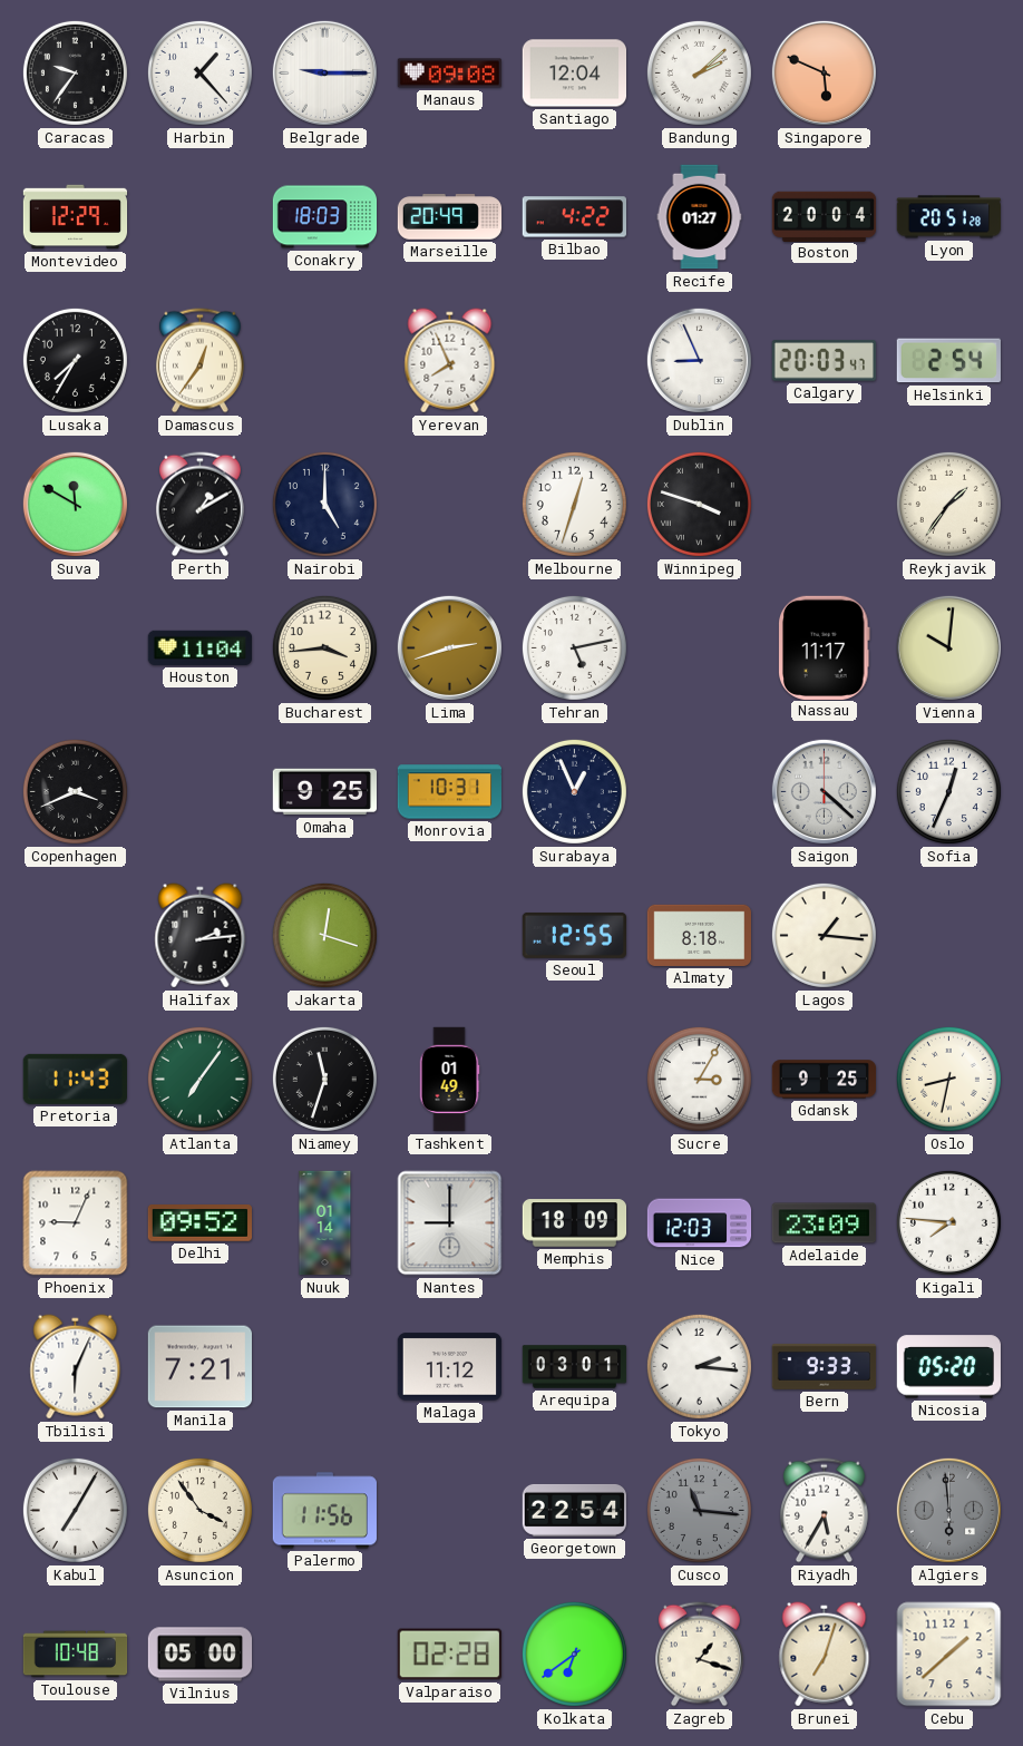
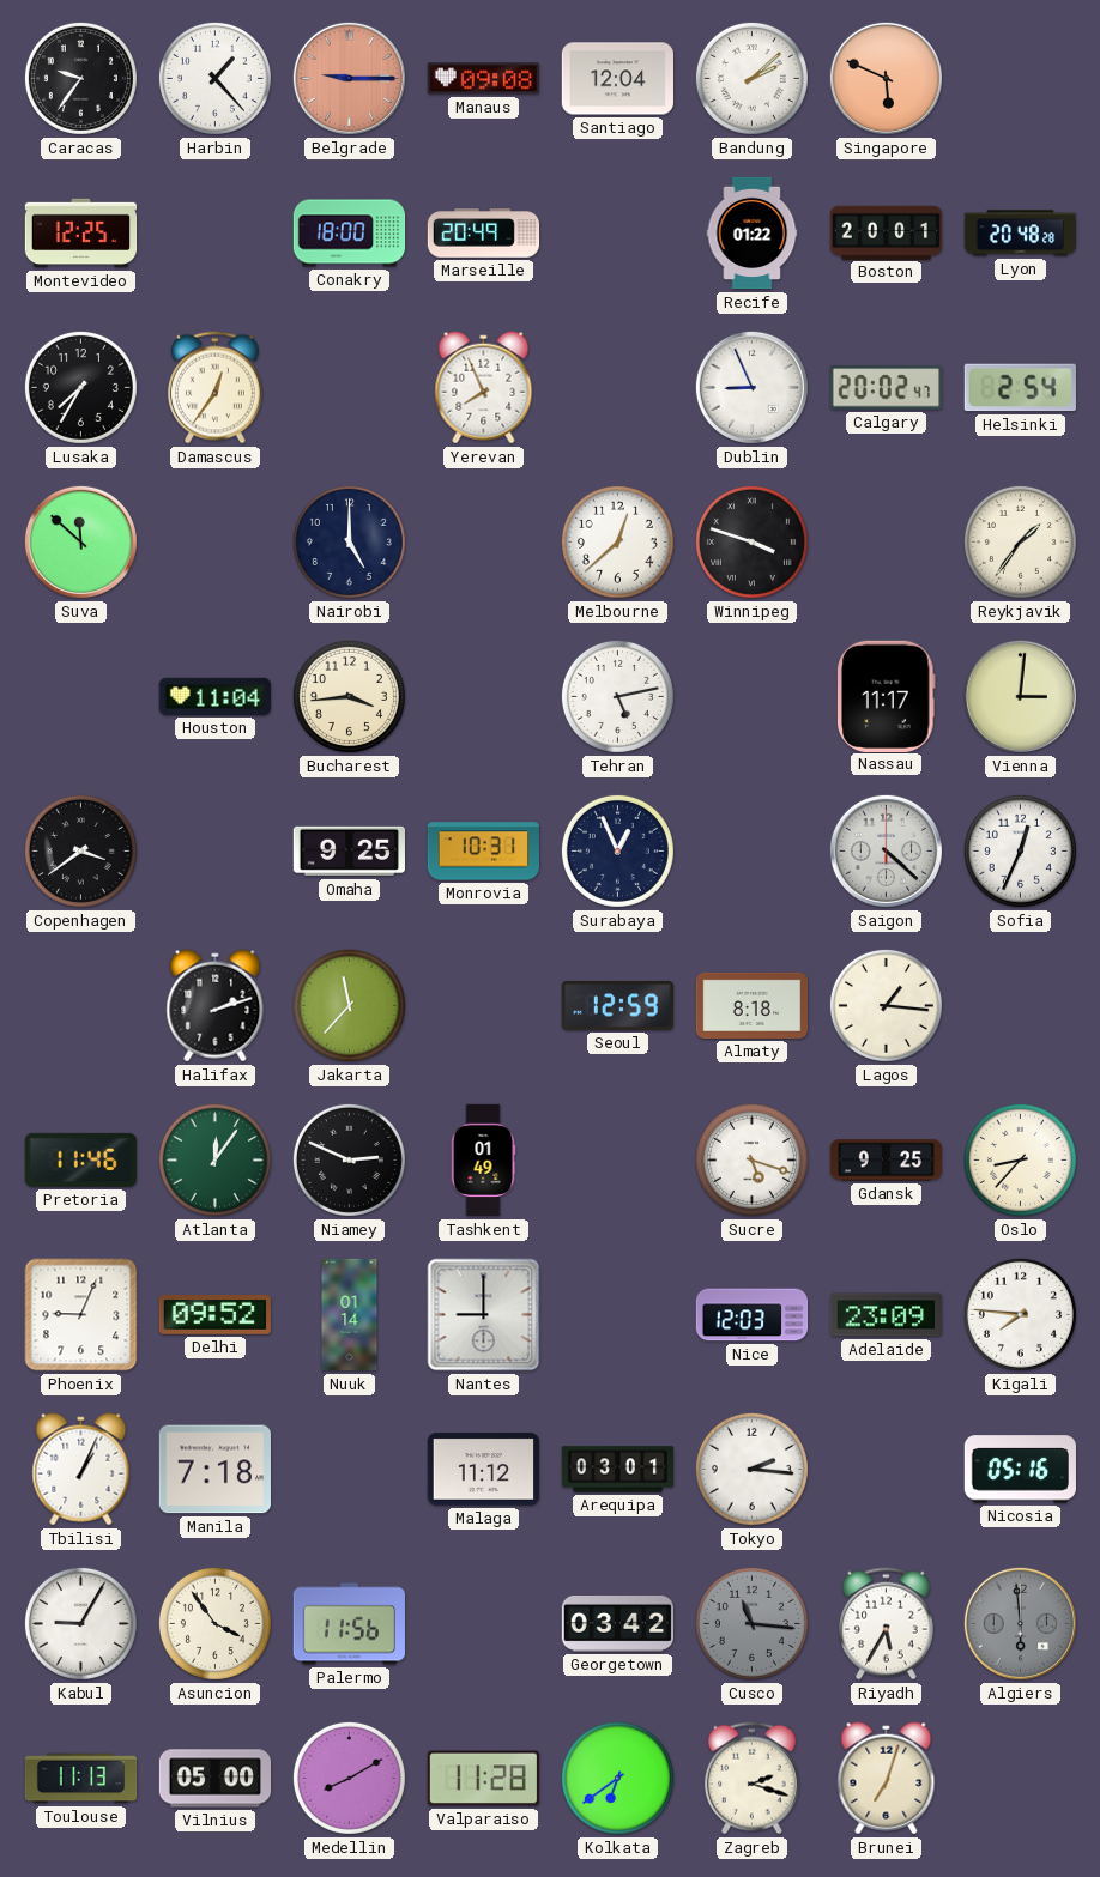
Belgrade dial: white -> salmon
Montevideo: 12:29 -> 12:25
Conakry: 18:03 -> 18:00
Bilbao: 4:22 -> none
Recife: 01:27 -> 01:22
Boston: 20:04 -> 20:01
Lyon: 20:51 -> 20:48
Calgary: 20:03 -> 20:02
Suva: 11:50 -> 11:52
Perth: 1:10 -> none
Melbourne: 12:33 -> 12:38
Lima: 2:42 -> none
Vienna: 10:01 -> 3:01
Copenhagen: 3:41 -> 3:39
Halifax: 2:14 -> 2:12
Jakarta: 12:18 -> 11:37
Seoul: 12:55 -> 12:59
Pretoria: 11:43 -> 11:46
Atlanta: 7:06 -> 12:06
Niamey: 11:33 -> 2:49
Sucre: 3:05 -> 5:18
Oslo: 8:32 -> 8:37
Memphis: 18:09 -> none
Tbilisi: 6:04 -> 1:04
Manila: 7:21 -> 7:18
Bern: 9:33 -> none
Nicosia: 05:20 -> 05:16
Kabul: 7:05 -> 9:05
Georgetown: 22:54 -> 03:42
Toulouse: 10:48 -> 11:13
Medellin: none -> 8:10
Valparaiso: 02:28 -> 11:28
Zagreb: 1:18 -> 2:18
Cebu: 1:38 -> none
